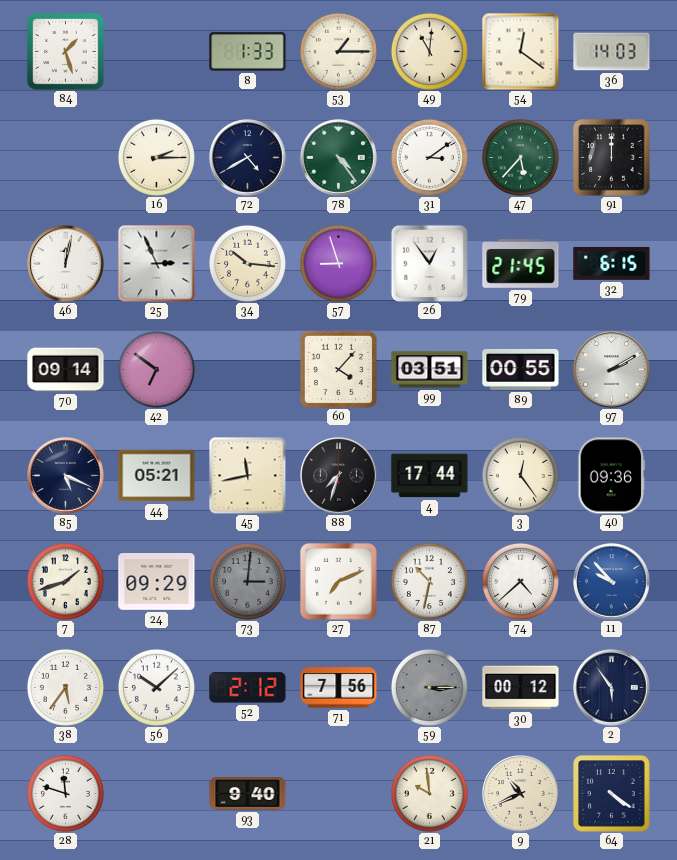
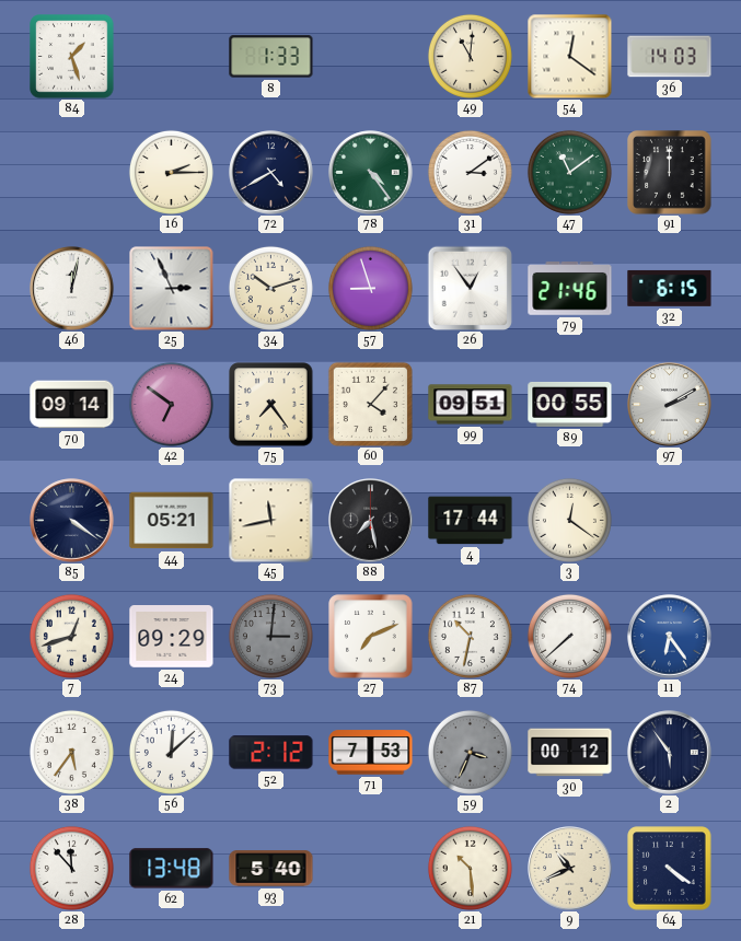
53: 1:15 -> none
47: 5:37 -> 11:09
34: 10:16 -> 10:12
79: 21:45 -> 21:46
75: none -> 7:24
99: 03:51 -> 09:51
85: 5:19 -> 4:21
88: 7:33 -> 7:28
3: 12:24 -> 12:21
40: 09:36 -> none
7: 1:42 -> 12:42
74: 4:38 -> 7:38
11: 9:53 -> 6:24
56: 10:08 -> 12:08
71: 7:56 -> 7:53
59: 3:15 -> 3:34
28: 11:48 -> 11:53
62: none -> 13:48
93: 9:40 -> 5:40
21: 9:59 -> 10:29
